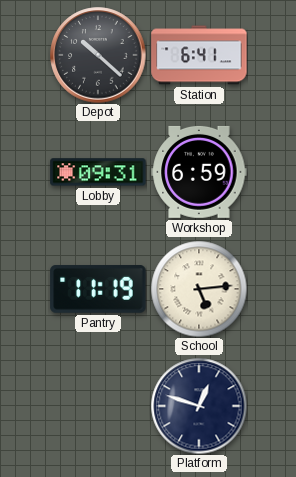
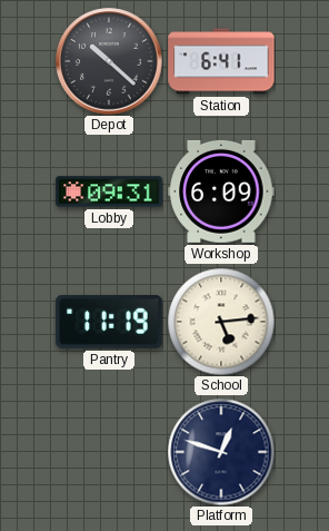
Workshop: 6:59 -> 6:09
